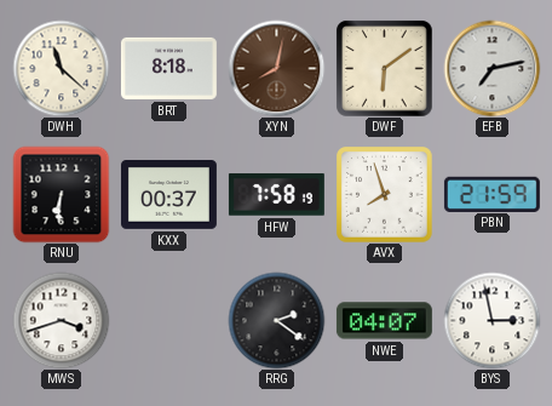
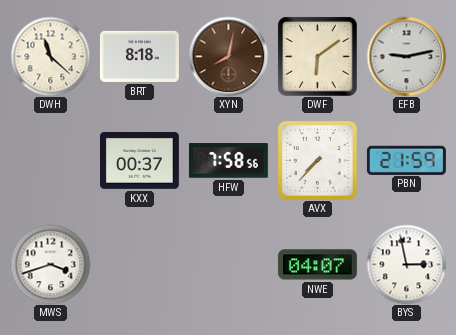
EFB: 7:13 -> 9:13
RNU: 6:31 -> none
HFW: 7:58:19 -> 7:58:56
AVX: 7:57 -> 7:37
RRG: 2:21 -> none
